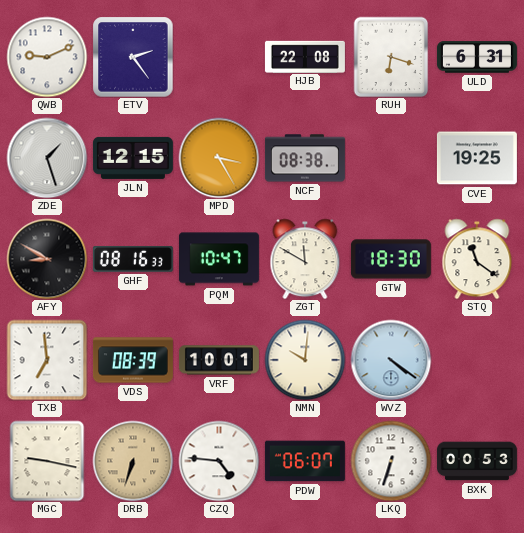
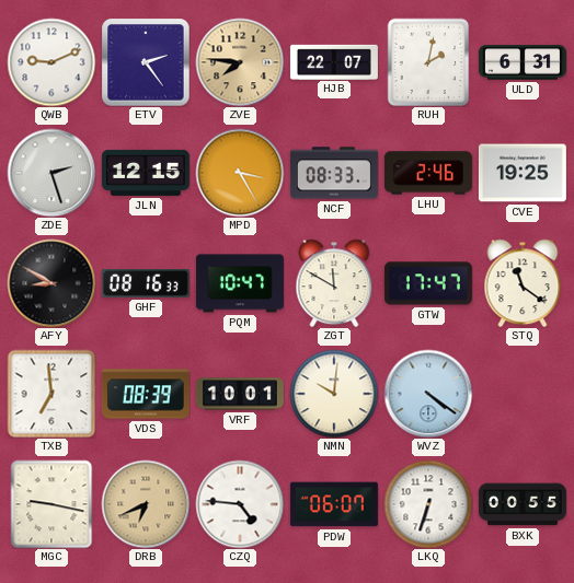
ZVE: none -> 7:46
HJB: 22:08 -> 22:07
RUH: 6:18 -> 2:02
ZDE: 1:27 -> 2:27
NCF: 08:38 -> 08:33
LHU: none -> 2:46
GTW: 18:30 -> 17:47
DRB: 6:33 -> 6:41
BXK: 00:53 -> 00:55
